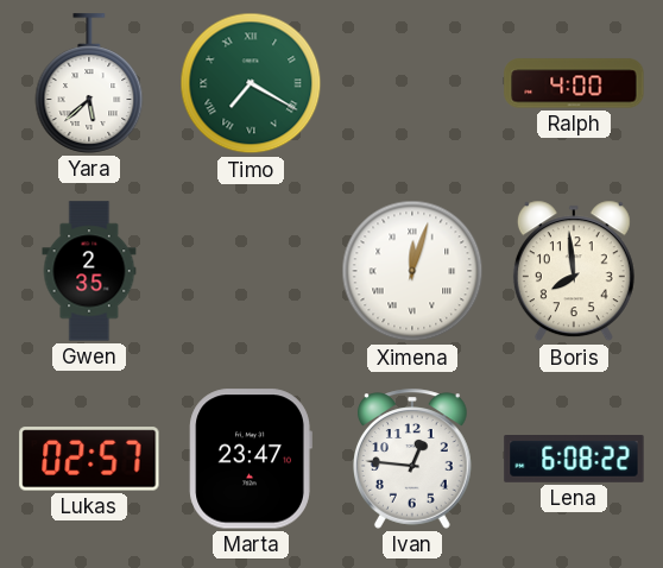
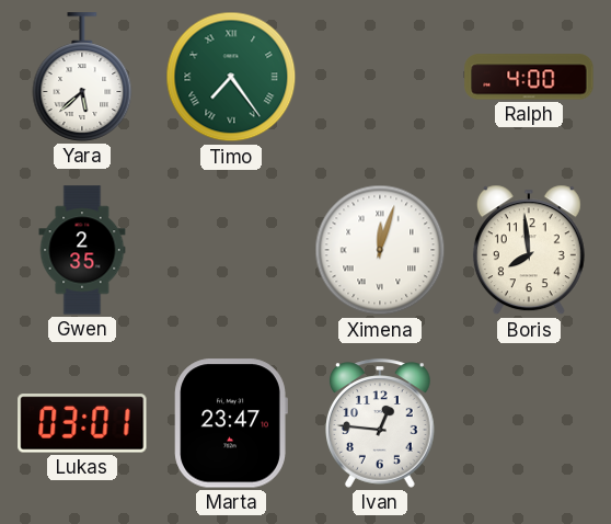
Timo: 7:20 -> 7:24
Lukas: 02:57 -> 03:01
Lena: 6:08 -> none
